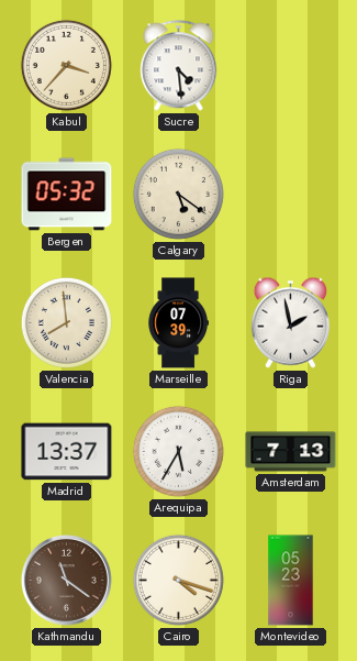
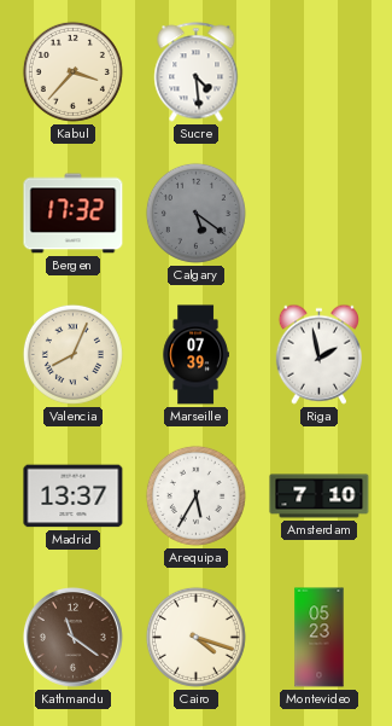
Bergen: 05:32 -> 17:32
Calgary dial: cream -> grey
Valencia: 7:59 -> 8:04
Amsterdam: 7:13 -> 7:10
